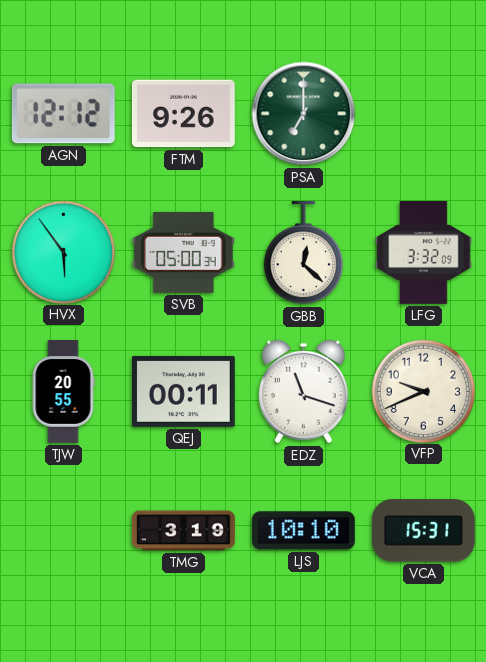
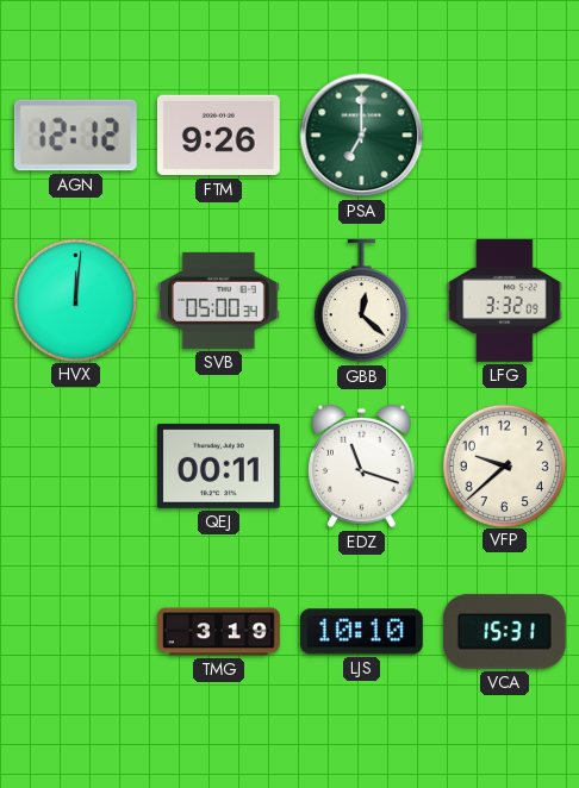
HVX: 5:54 -> 12:01
TJW: 20:55 -> none
VFP: 9:41 -> 9:38
